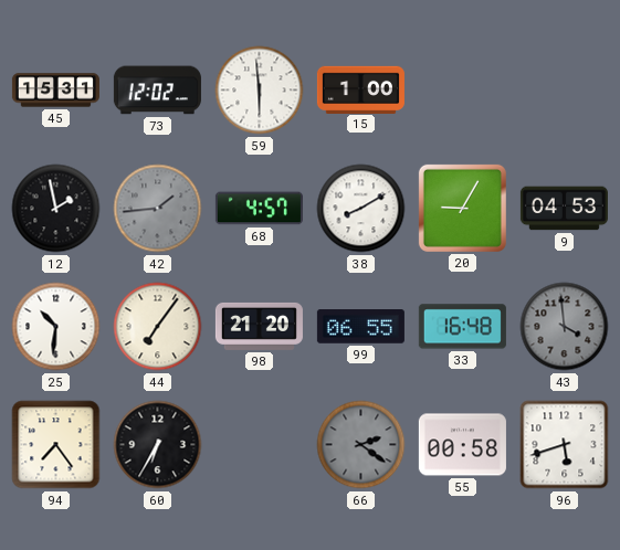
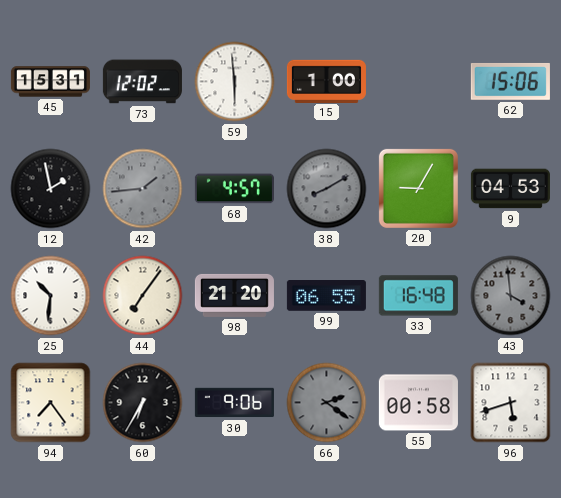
62: none -> 15:06
38 dial: white -> grey
30: none -> 9:06
